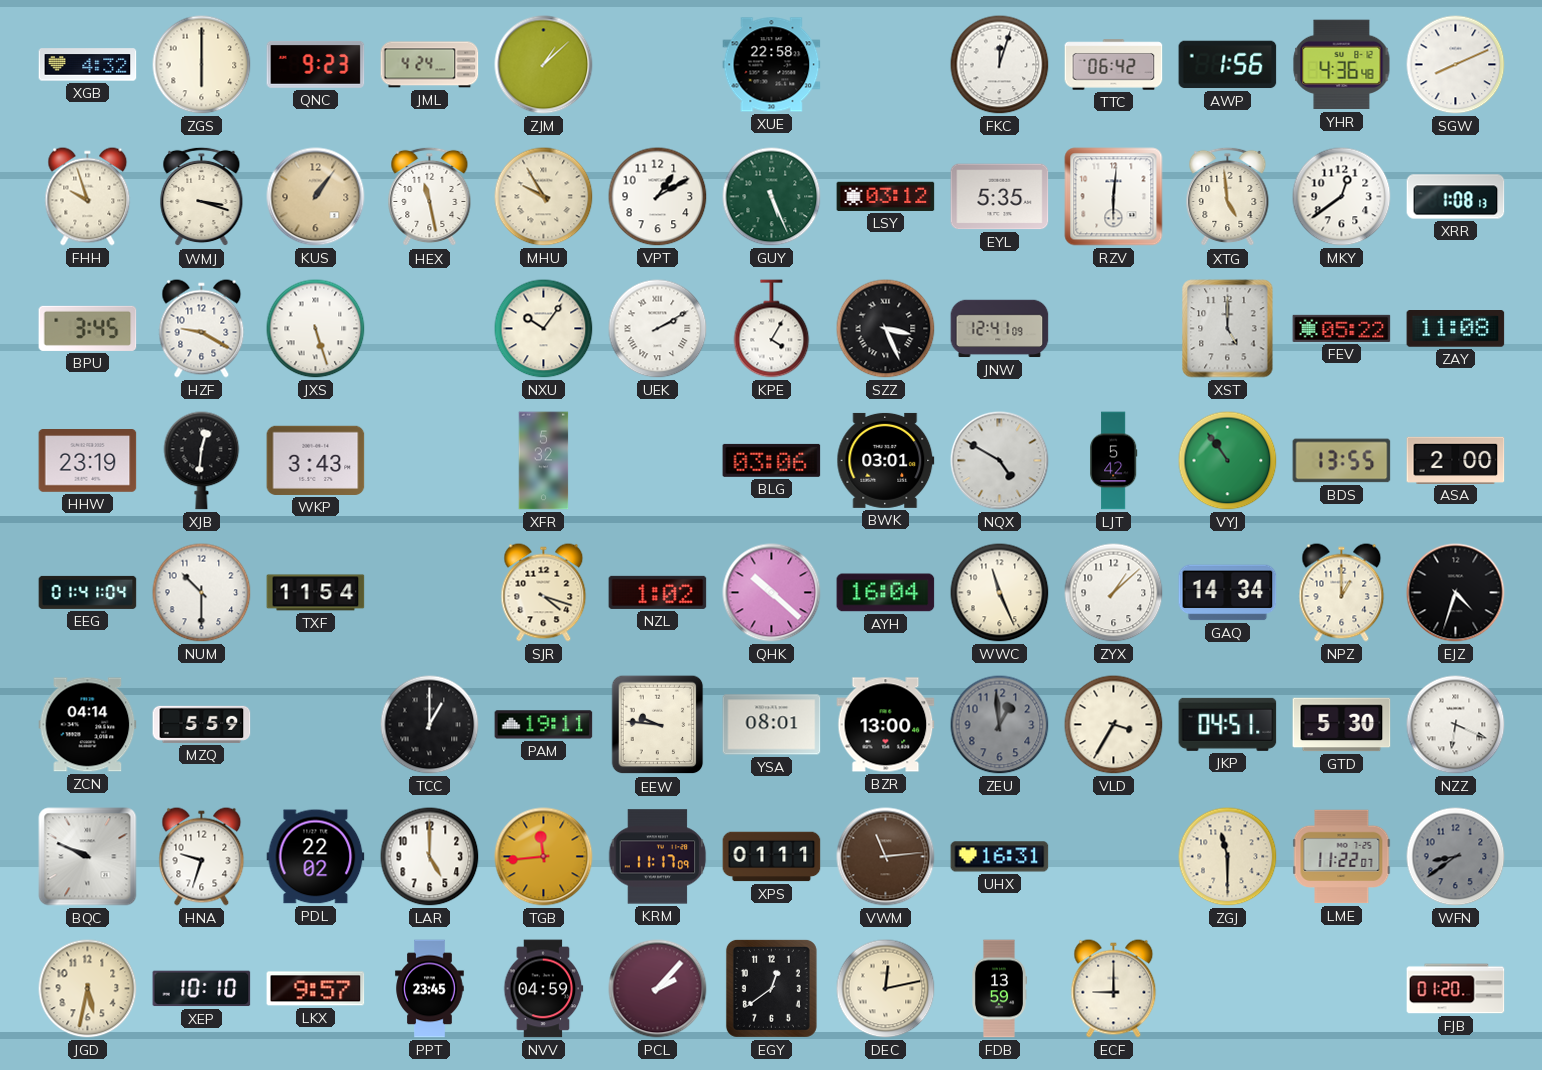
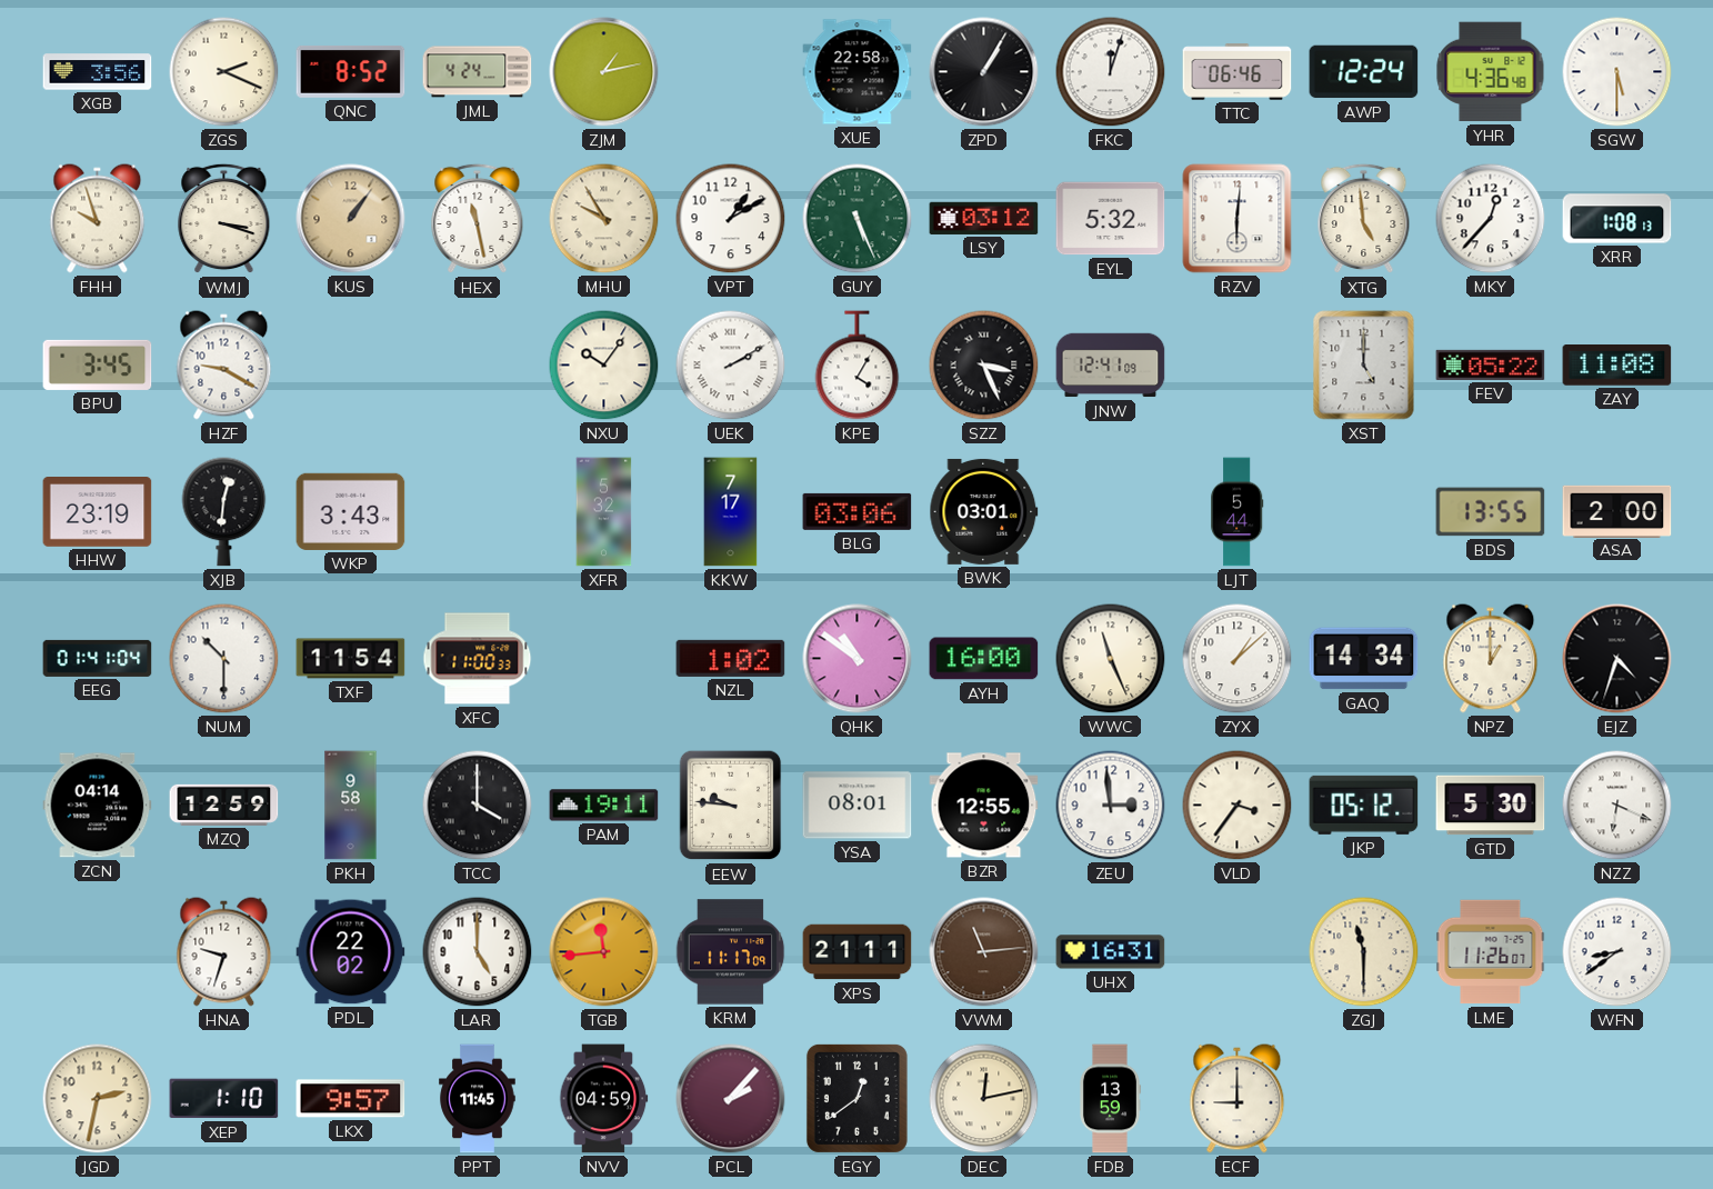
XGB: 4:32 -> 3:56
ZGS: 6:00 -> 2:19
QNC: 9:23 -> 8:52
ZJM: 1:08 -> 1:13
ZPD: none -> 1:05
TTC: 06:42 -> 06:46
AWP: 1:56 -> 12:24
SGW: 8:11 -> 5:30
EYL: 5:35 -> 5:32
MKY: 12:39 -> 12:37
JXS: 5:27 -> none
KKW: none -> 7:17
NQX: 4:50 -> none
LJT: 5:42 -> 5:44
VYJ: 10:54 -> none
XFC: none -> 11:00
SJR: 4:18 -> none
QHK: 10:22 -> 10:51
AYH: 16:04 -> 16:00
MZQ: 5:59 -> 12:59
PKH: none -> 9:58
TCC: 1:00 -> 4:00
BZR: 13:00 -> 12:55
ZEU: 12:59 -> 2:59
ZEU dial: grey -> white
VLD: 3:35 -> 3:36
JKP: 04:51 -> 05:12
BQC: 9:49 -> none
XPS: 01:11 -> 21:11
LME: 11:22 -> 11:26
WFN dial: grey -> white
JGD: 5:32 -> 2:32
XEP: 10:10 -> 1:10
PPT: 23:45 -> 11:45
FJB: 01:20 -> none
